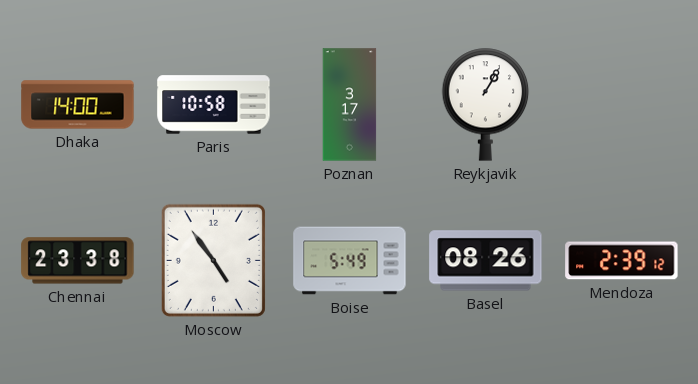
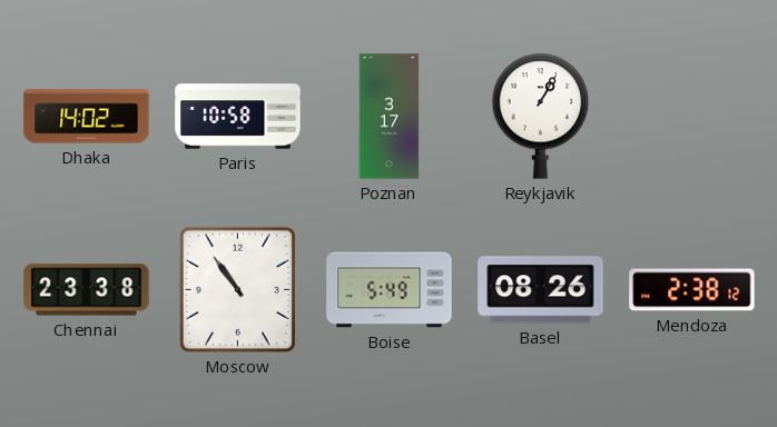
Dhaka: 14:00 -> 14:02
Moscow: 4:54 -> 10:54
Mendoza: 2:39 -> 2:38
